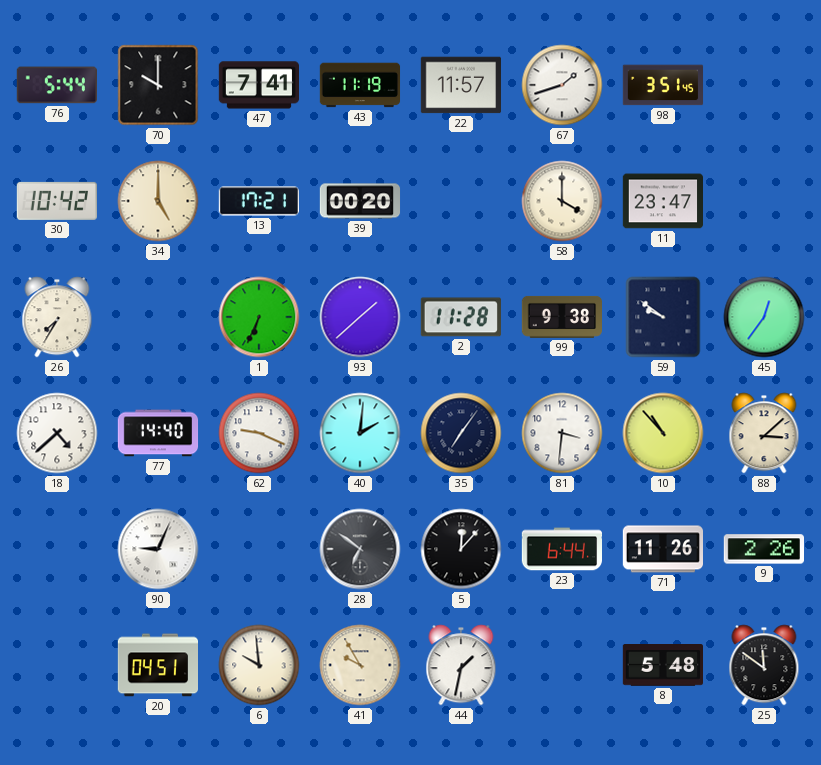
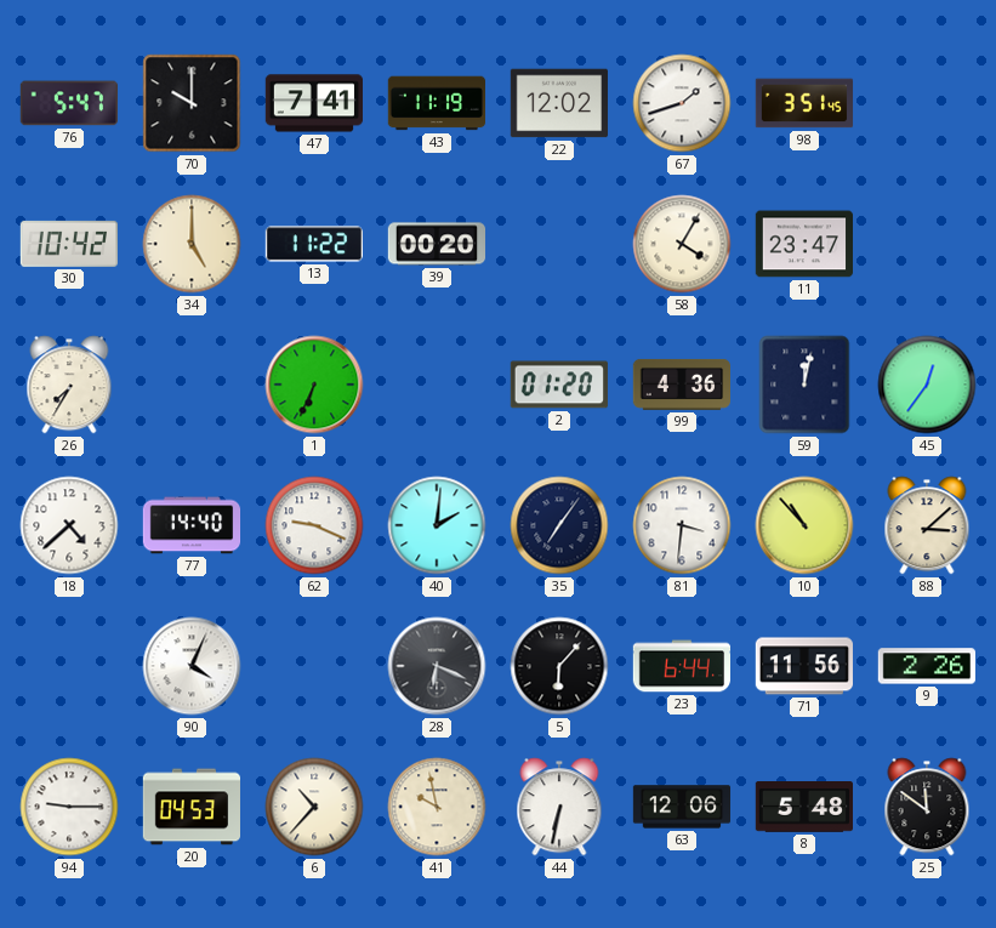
76: 5:44 -> 5:47
22: 11:57 -> 12:02
13: 17:21 -> 11:22
58: 4:00 -> 4:05
93: 1:38 -> none
2: 11:28 -> 01:20
99: 9:38 -> 4:36
59: 9:51 -> 12:02
90: 9:04 -> 4:04
28: 6:51 -> 6:19
5: 12:07 -> 6:07
71: 11:26 -> 11:56
94: none -> 9:15
20: 04:51 -> 04:53
6: 9:59 -> 10:37
41: 9:55 -> 9:58
44: 1:32 -> 6:32
63: none -> 12:06
